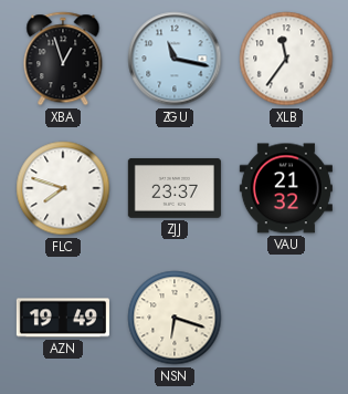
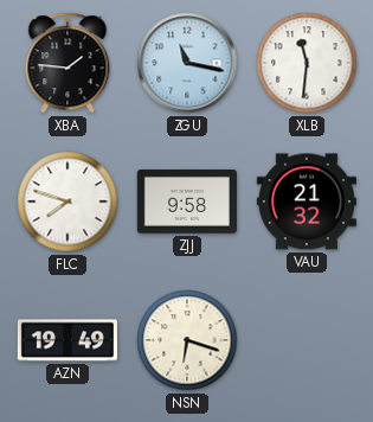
XBA: 12:57 -> 1:46
XLB: 11:36 -> 11:31
ZJJ: 23:37 -> 9:58
